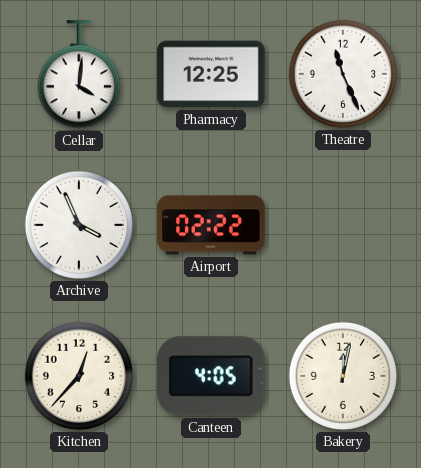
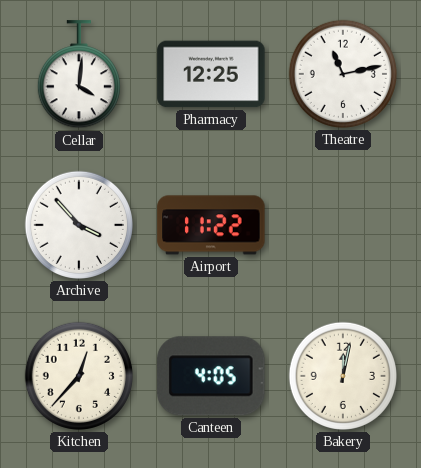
Theatre: 11:26 -> 11:13
Archive: 3:56 -> 3:53
Airport: 02:22 -> 11:22
